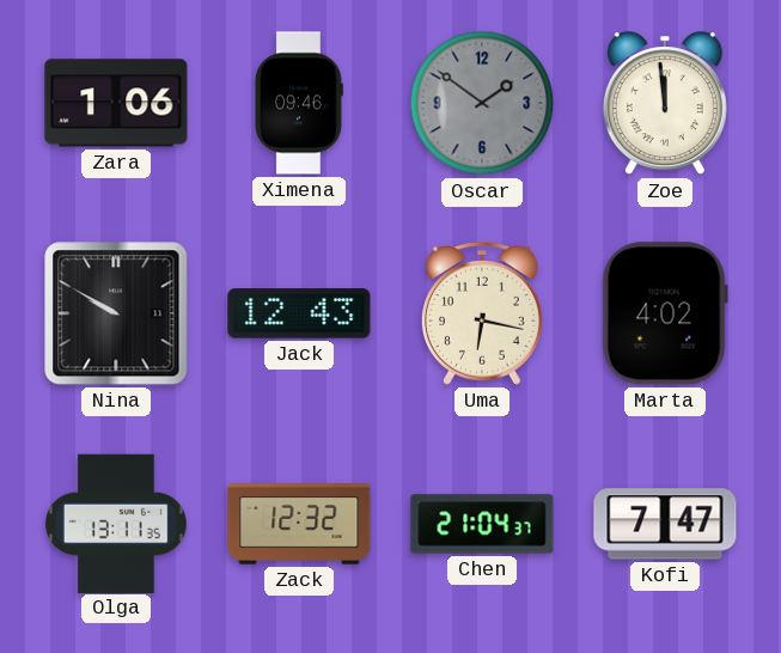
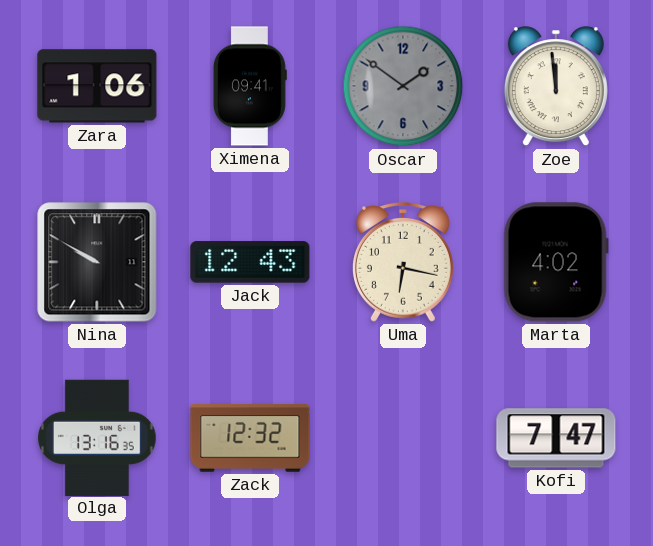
Ximena: 09:46 -> 09:41
Olga: 13:11 -> 13:16
Chen: 21:04 -> none
